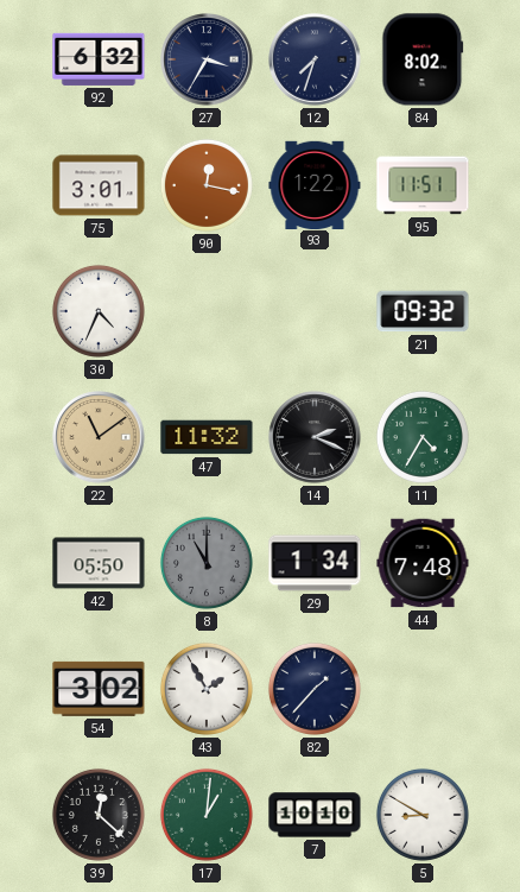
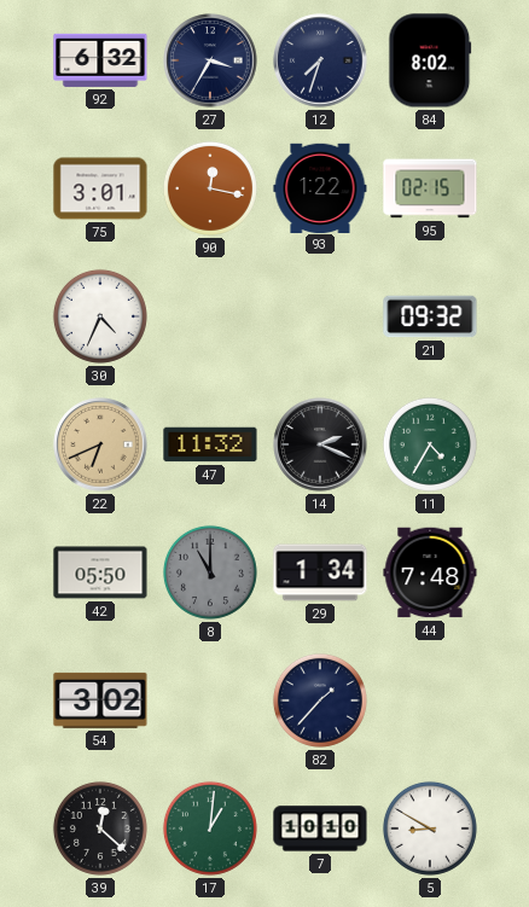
95: 11:51 -> 02:15
22: 11:09 -> 6:41
43: 1:55 -> none
